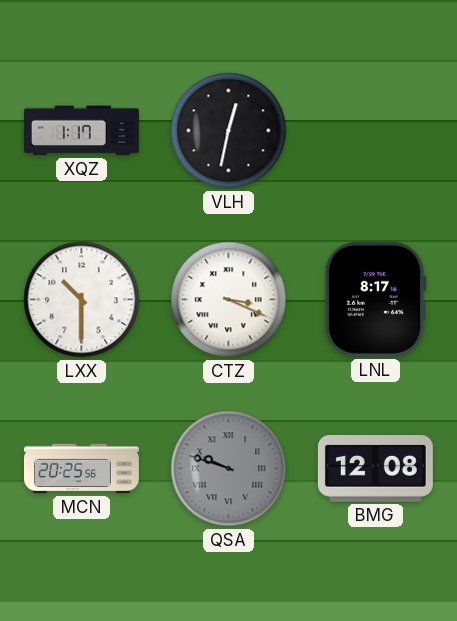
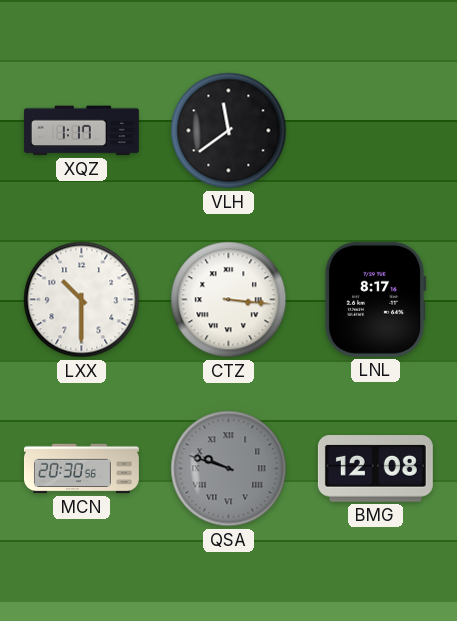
VLH: 12:32 -> 11:39
CTZ: 3:19 -> 3:16
MCN: 20:25 -> 20:30
